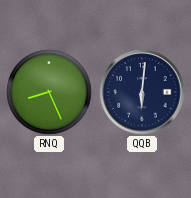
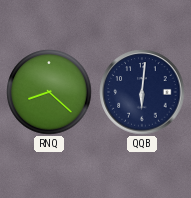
RNQ: 8:26 -> 8:22
